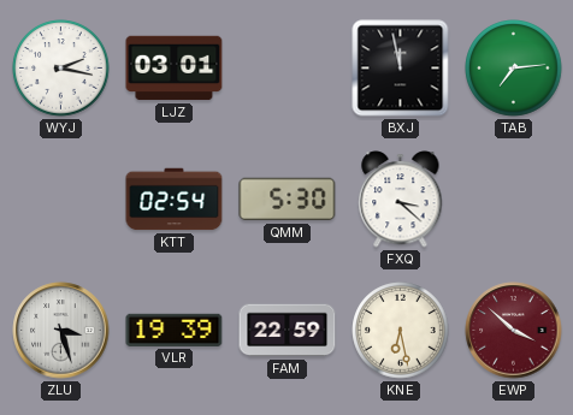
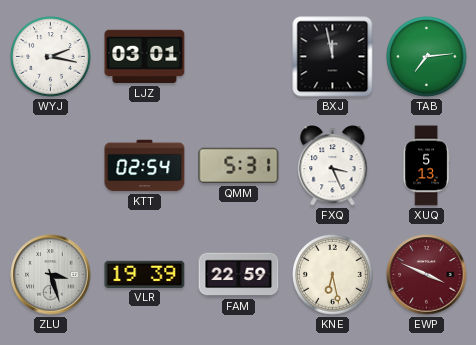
QMM: 5:30 -> 5:31
FXQ: 3:22 -> 3:26
XUQ: none -> 5:13
EWP: 3:52 -> 3:49
